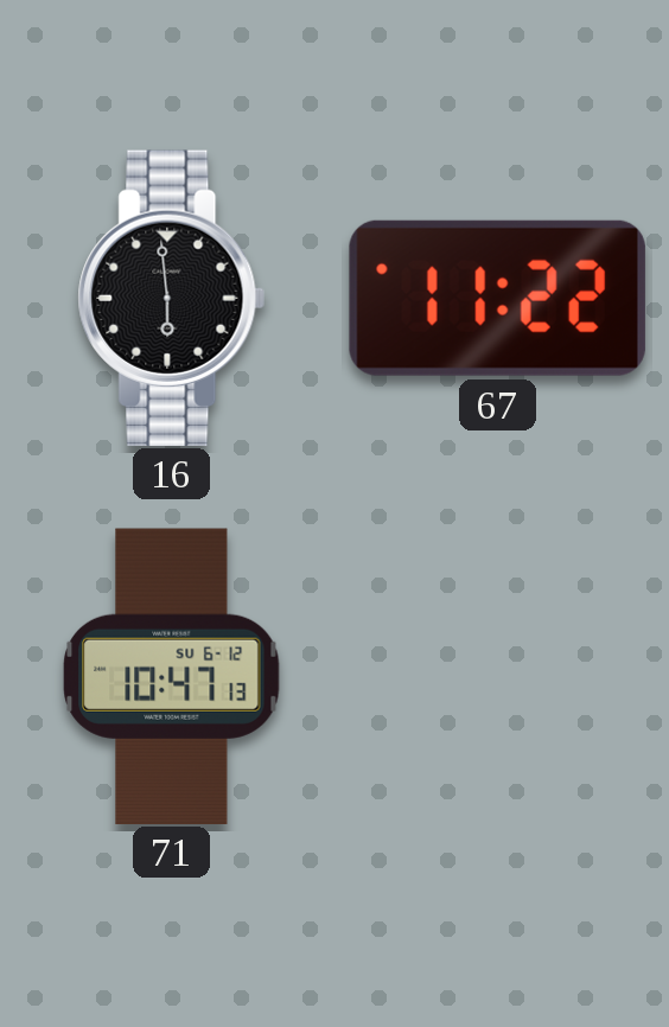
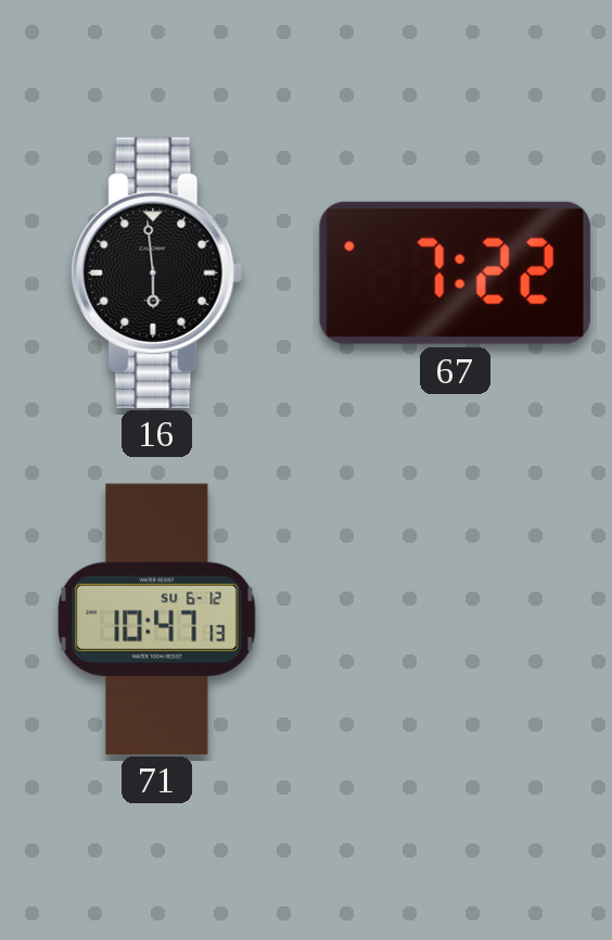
67: 11:22 -> 7:22
